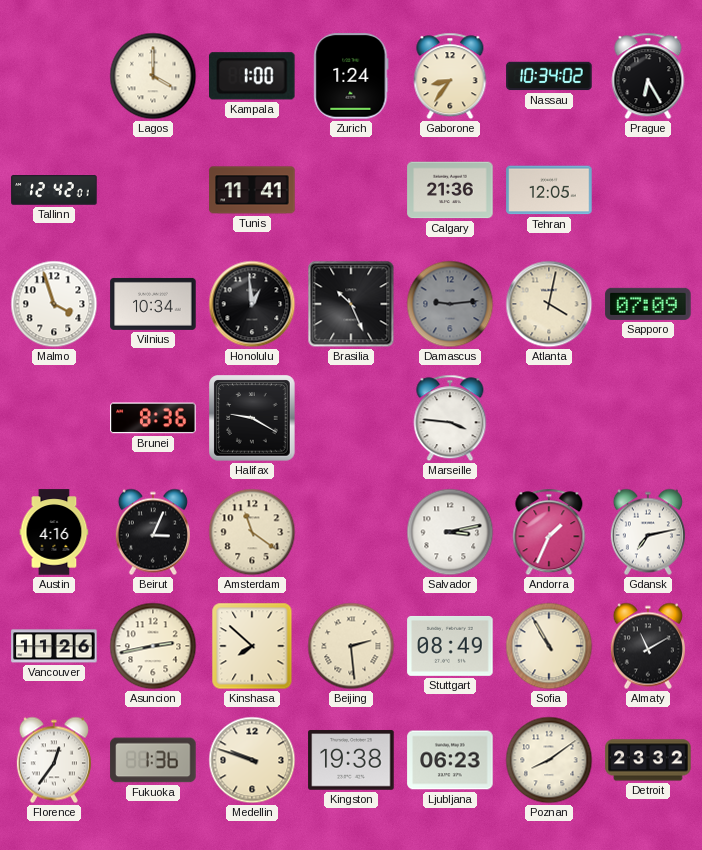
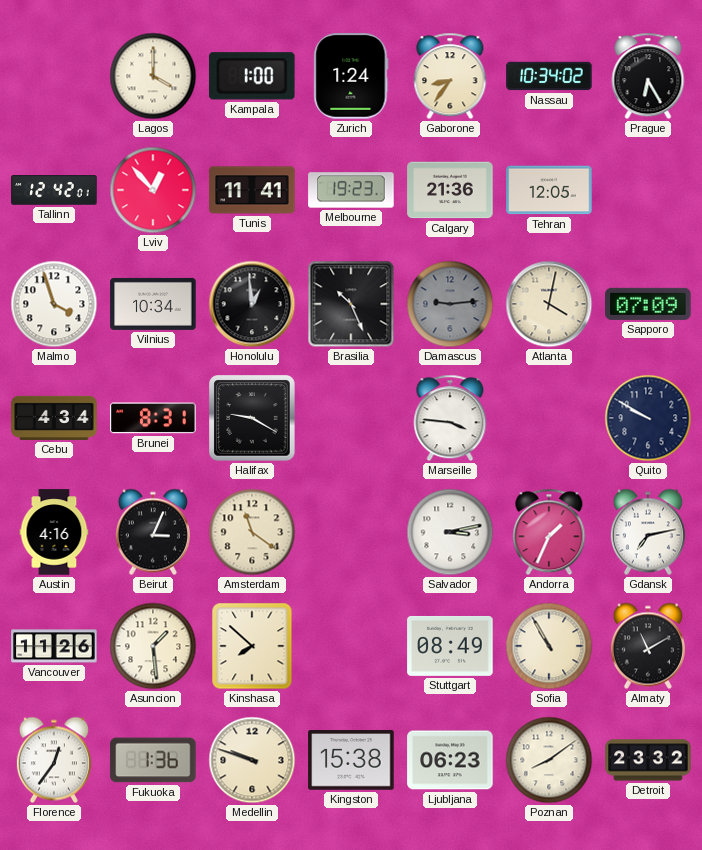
Lviv: none -> 12:53
Melbourne: none -> 19:23
Cebu: none -> 4:34
Brunei: 8:36 -> 8:31
Quito: none -> 9:50
Asuncion: 2:43 -> 1:29
Beijing: 2:29 -> none
Kingston: 19:38 -> 15:38
